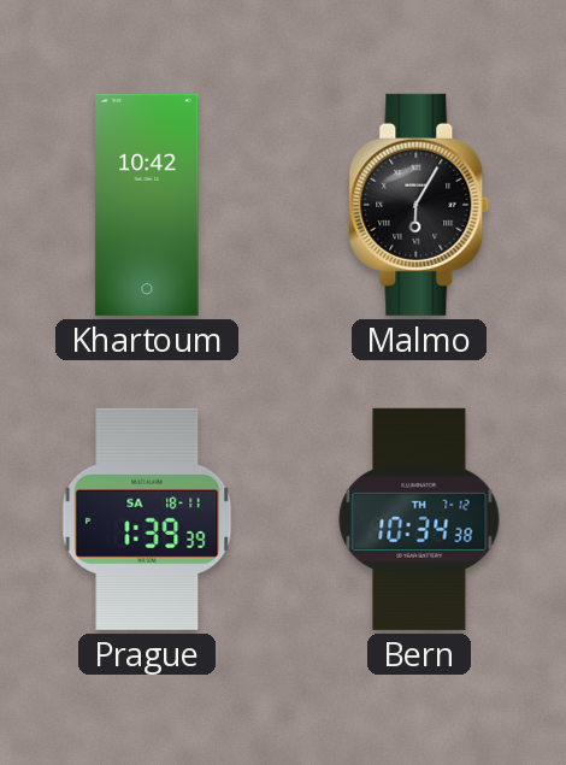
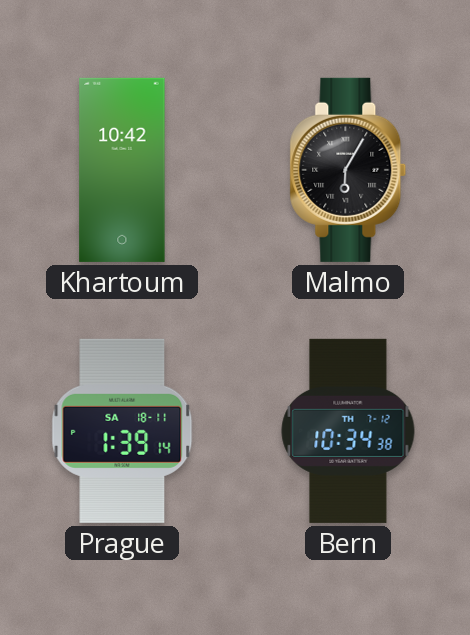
Prague: 1:39:39 -> 1:39:14
